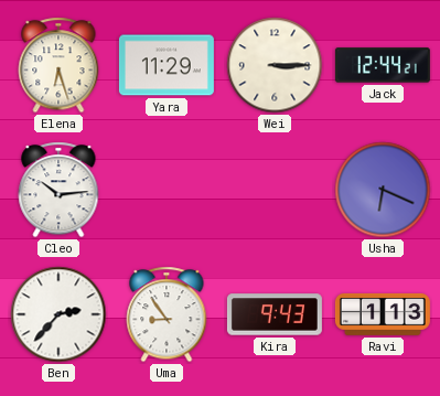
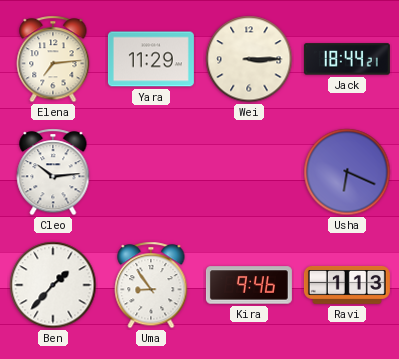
Elena: 6:27 -> 7:14
Jack: 12:44 -> 18:44
Ben: 2:37 -> 1:37
Kira: 9:43 -> 9:46
